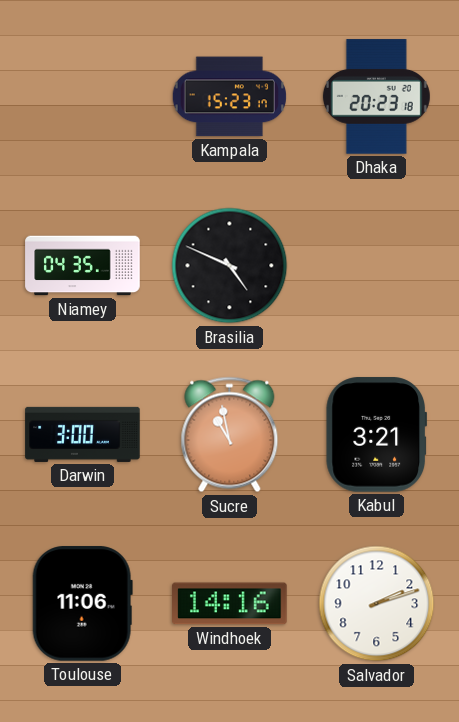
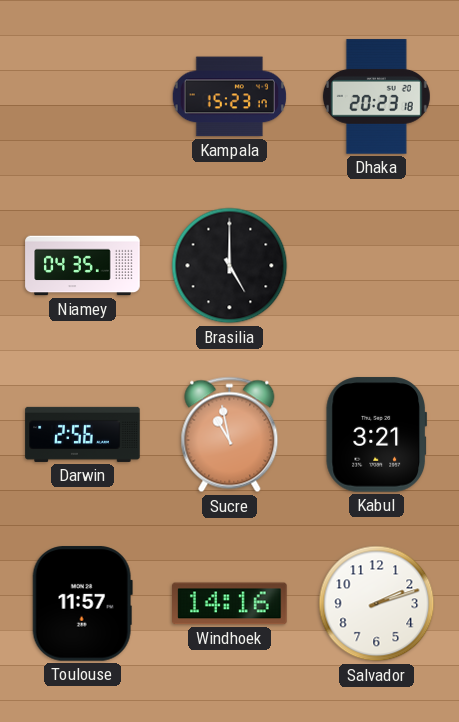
Brasilia: 4:49 -> 5:00
Darwin: 3:00 -> 2:56
Toulouse: 11:06 -> 11:57
